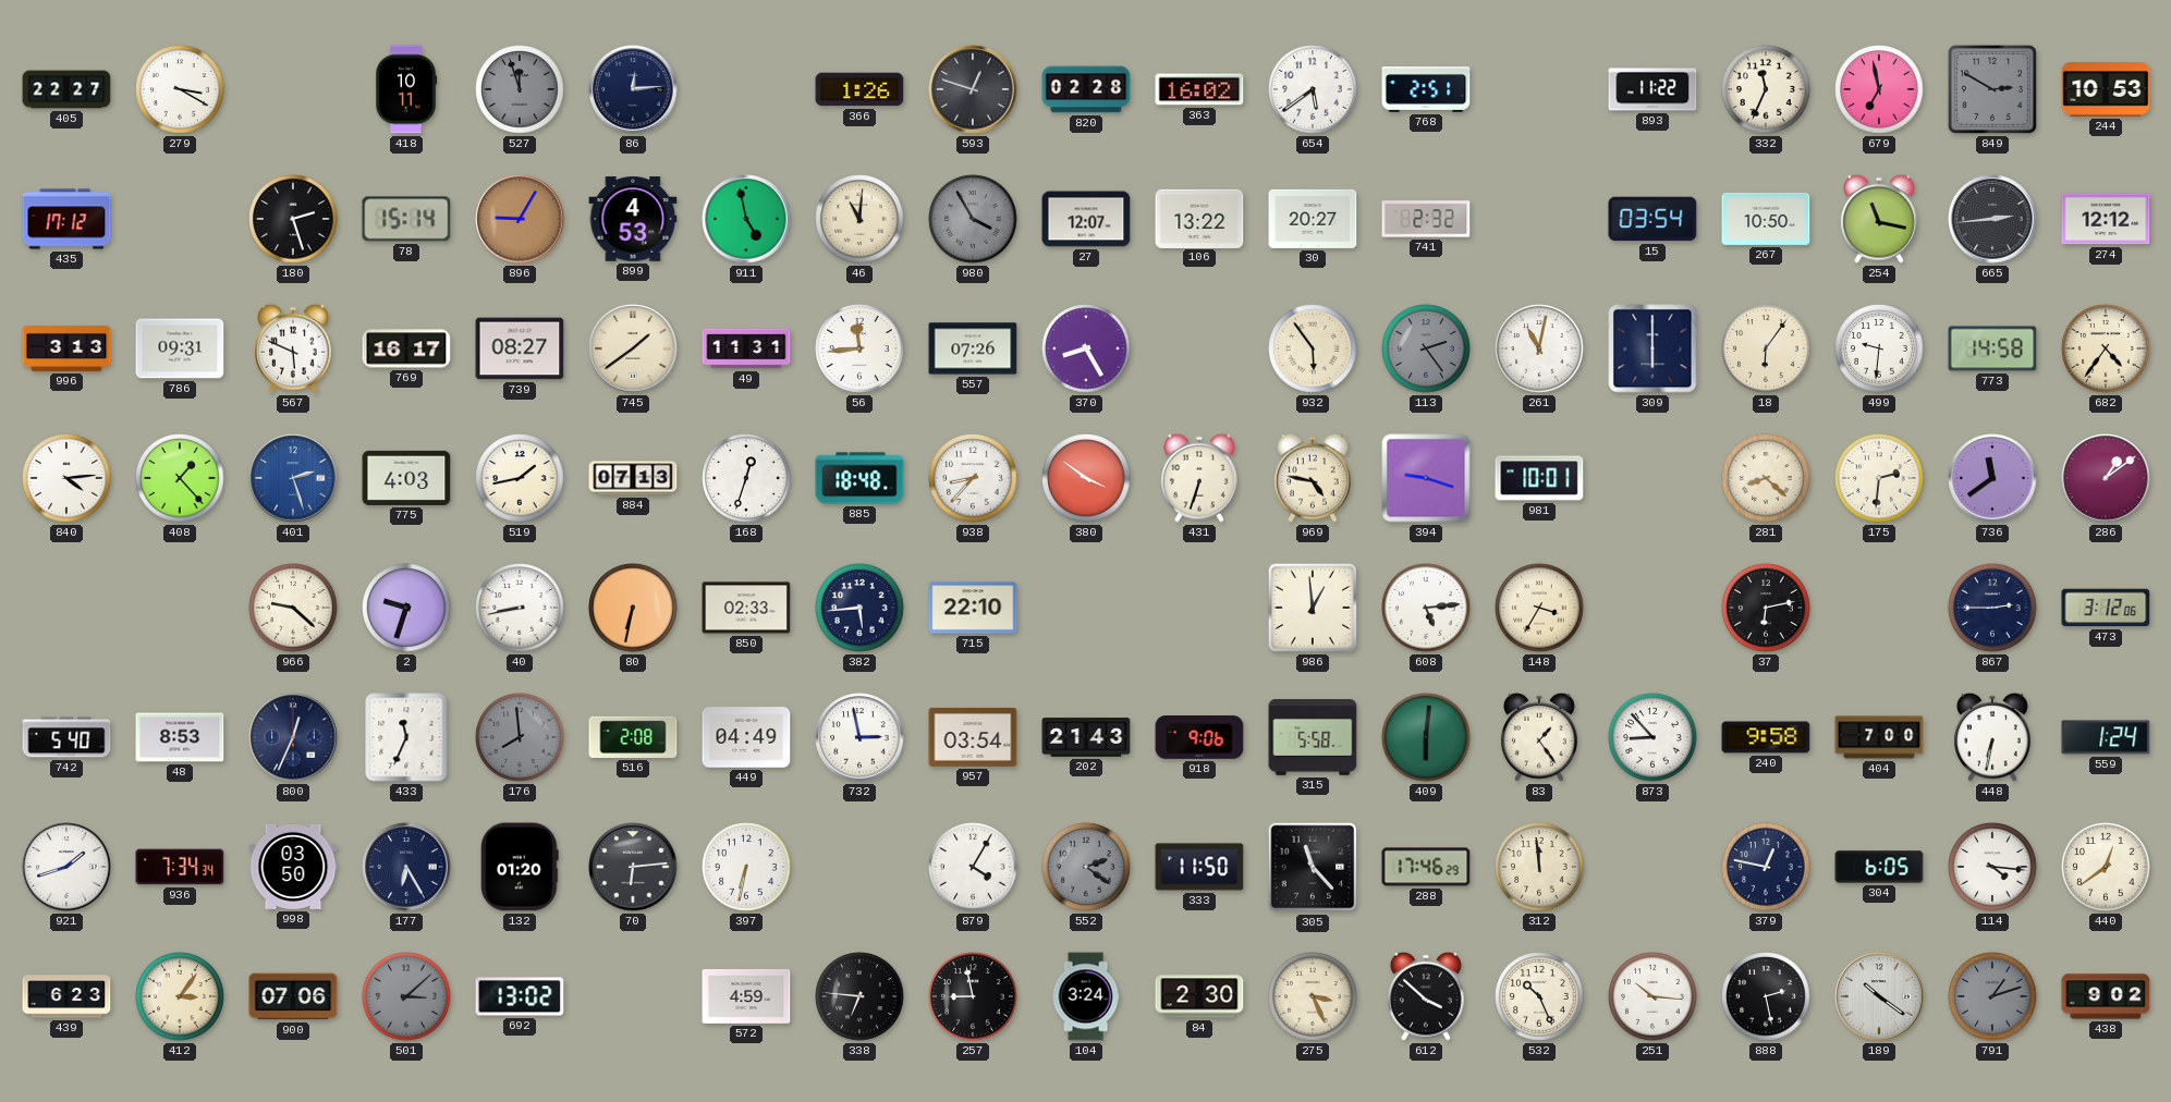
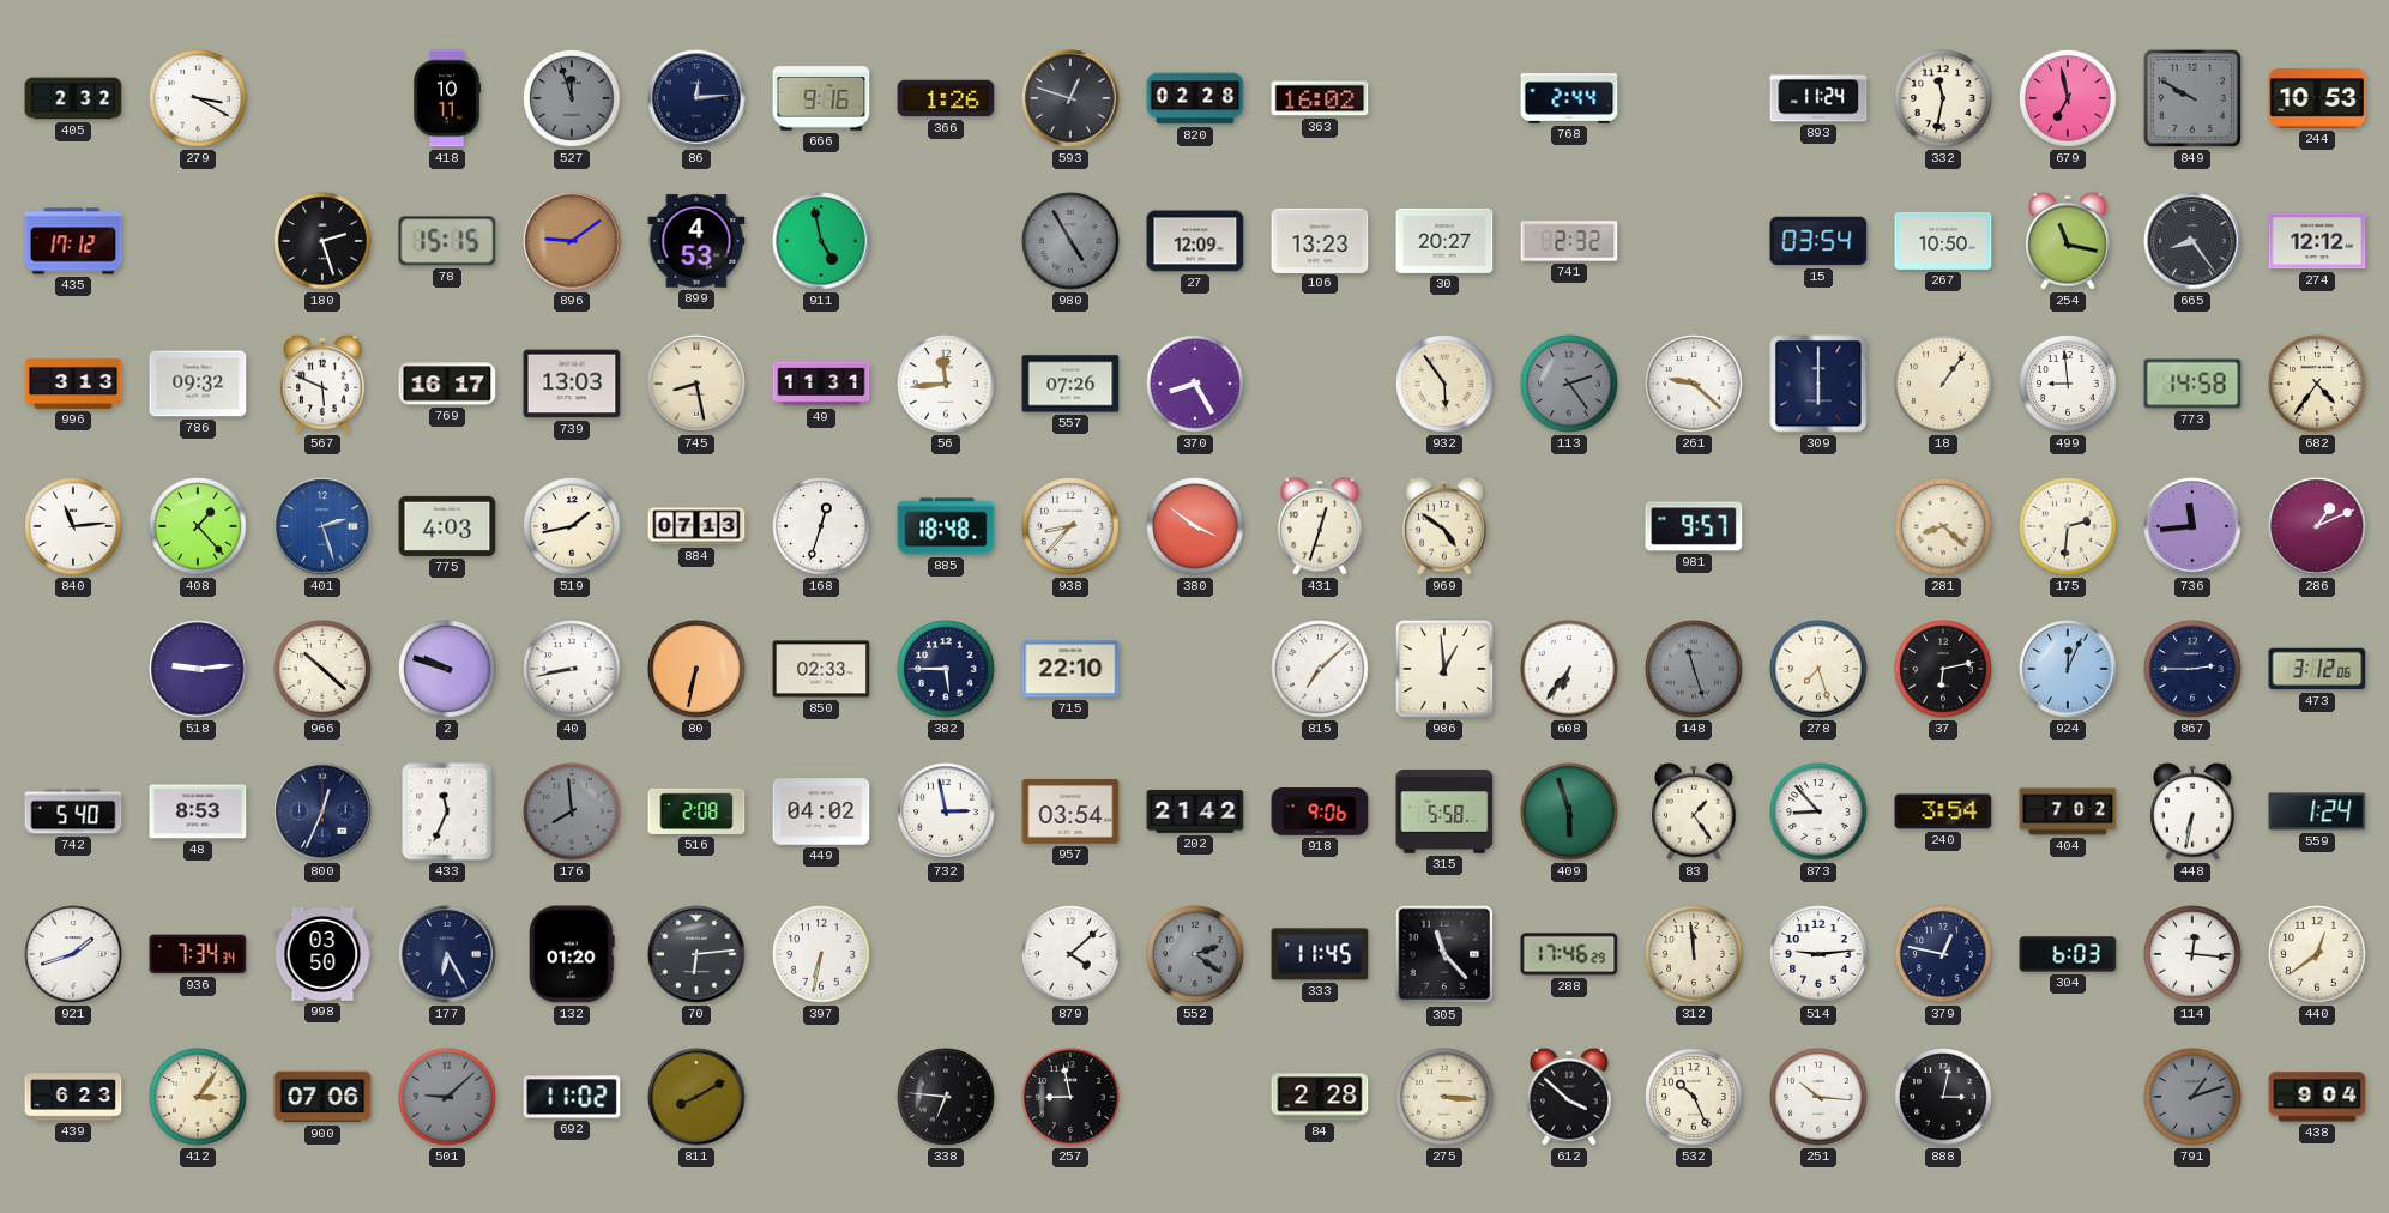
405: 22:27 -> 2:32
666: none -> 9:16
654: 5:39 -> none
768: 2:51 -> 2:44
893: 11:22 -> 11:24
332: 11:34 -> 11:32
849: 2:50 -> 9:50
78: 15:14 -> 15:15
896: 9:05 -> 9:09
46: 11:01 -> none
980: 3:55 -> 4:55
27: 12:07 -> 12:09
106: 13:22 -> 13:23
665: 2:44 -> 8:24
786: 09:31 -> 09:32
739: 08:27 -> 13:03
745: 1:39 -> 8:28
261: 11:02 -> 9:22
18: 6:06 -> 1:06
499: 9:31 -> 8:59
840: 4:14 -> 11:14
431: 6:33 -> 12:33
969: 4:47 -> 4:51
394: 9:18 -> none
981: 10:01 -> 9:57
736: 11:39 -> 11:44
286: 1:09 -> 1:11
518: none -> 9:14
966: 9:22 -> 10:22
2: 9:33 -> 9:48
382: 5:44 -> 5:45
815: none -> 7:08
608: 5:14 -> 6:36
148: 3:35 -> 11:27
148 dial: cream -> grey
278: none -> 7:27
924: none -> 12:04
449: 04:49 -> 04:02
202: 21:43 -> 21:42
409: 6:01 -> 5:57
240: 9:58 -> 3:54
404: 7:00 -> 7:02
879: 4:05 -> 4:08
333: 11:50 -> 11:45
514: none -> 9:14
304: 6:05 -> 6:03
114: 4:16 -> 12:16
501: 3:08 -> 9:08
692: 13:02 -> 11:02
811: none -> 8:10
572: 4:59 -> none
104: 3:24 -> none
84: 2:30 -> 2:28
275: 3:26 -> 3:16
888: 2:28 -> 3:02
189: 10:21 -> none
438: 9:02 -> 9:04
